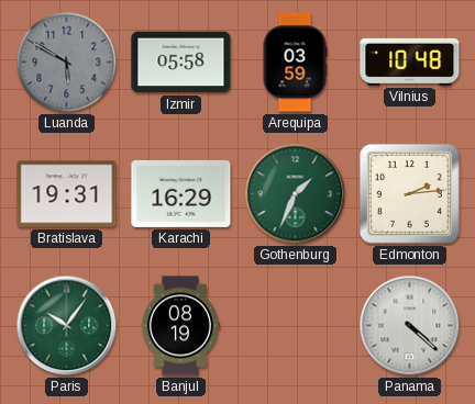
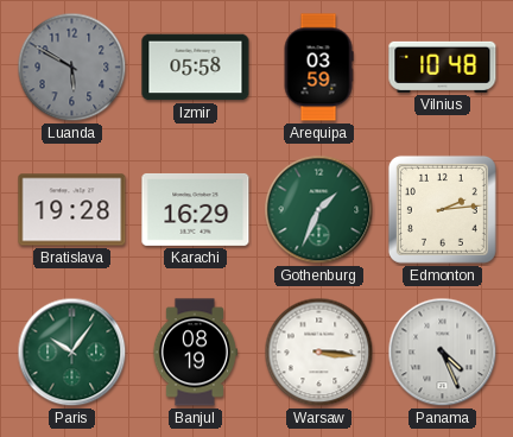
Bratislava: 19:31 -> 19:28
Warsaw: none -> 3:16
Panama: 4:22 -> 4:26
